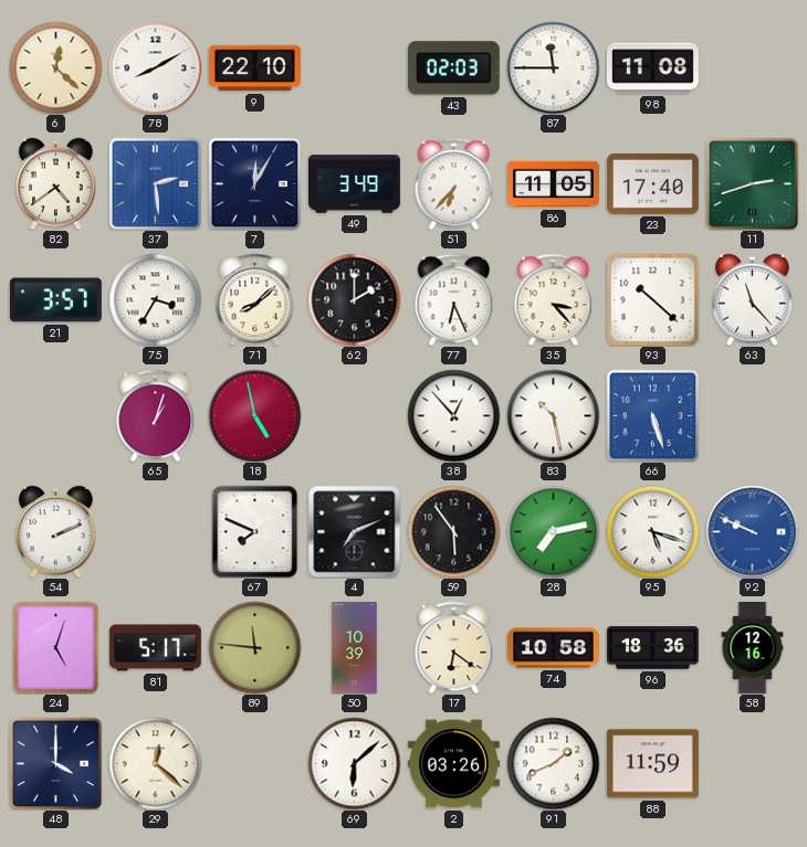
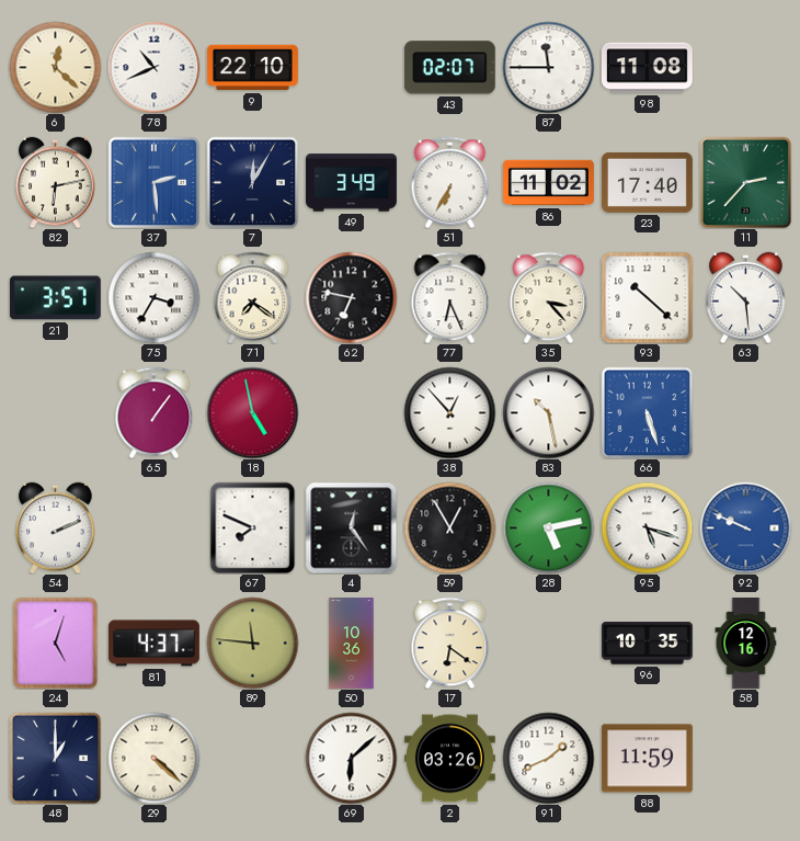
78: 8:10 -> 10:41
43: 02:03 -> 02:07
82: 4:39 -> 6:13
51: 6:37 -> 6:35
86: 11:05 -> 11:02
11: 2:42 -> 2:37
71: 8:08 -> 7:21
62: 2:00 -> 6:47
63: 11:23 -> 10:29
65: 1:03 -> 1:06
4: 7:11 -> 12:24
59: 5:54 -> 12:55
28: 7:13 -> 5:13
81: 5:17 -> 4:37
50: 10:39 -> 10:36
74: 10:58 -> none
96: 18:36 -> 10:35
48: 4:00 -> 1:00
29: 12:22 -> 4:22
